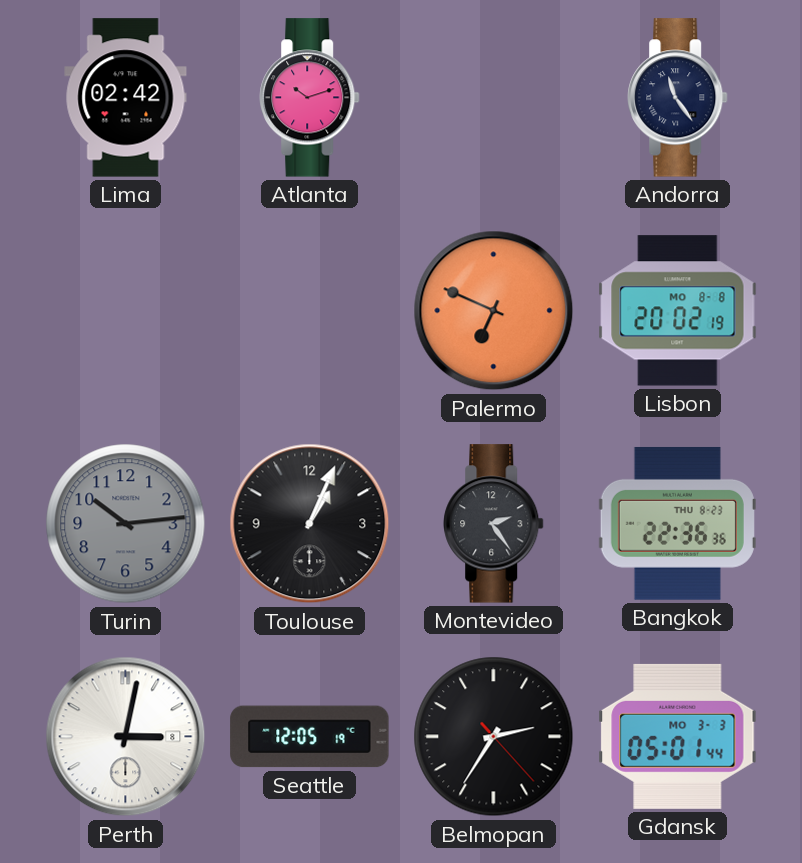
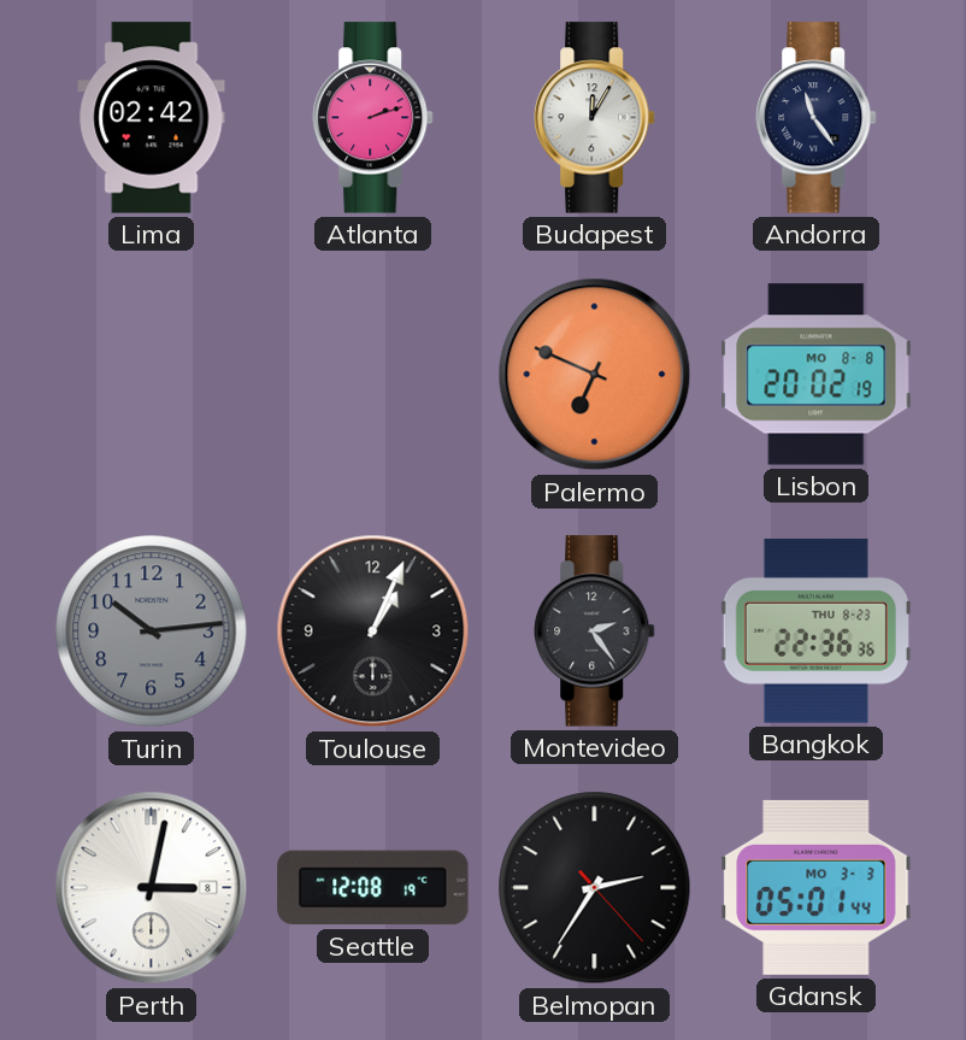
Atlanta: 10:12 -> 2:12
Budapest: none -> 12:05
Seattle: 12:05 -> 12:08
